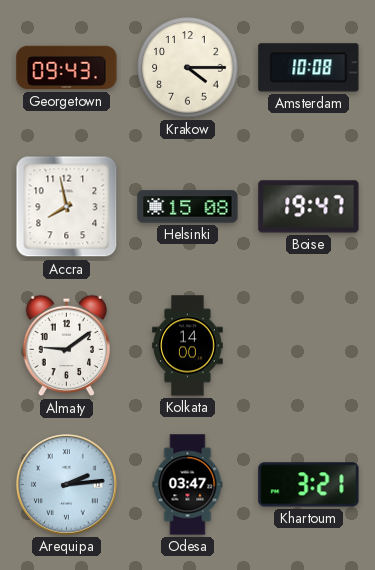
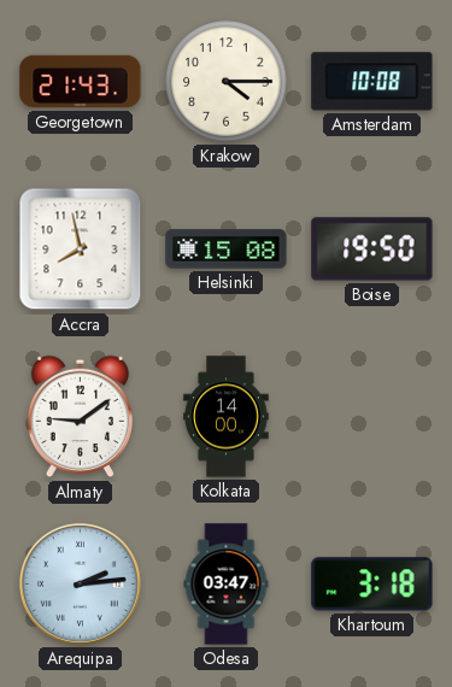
Georgetown: 09:43 -> 21:43
Boise: 19:47 -> 19:50
Khartoum: 3:21 -> 3:18
